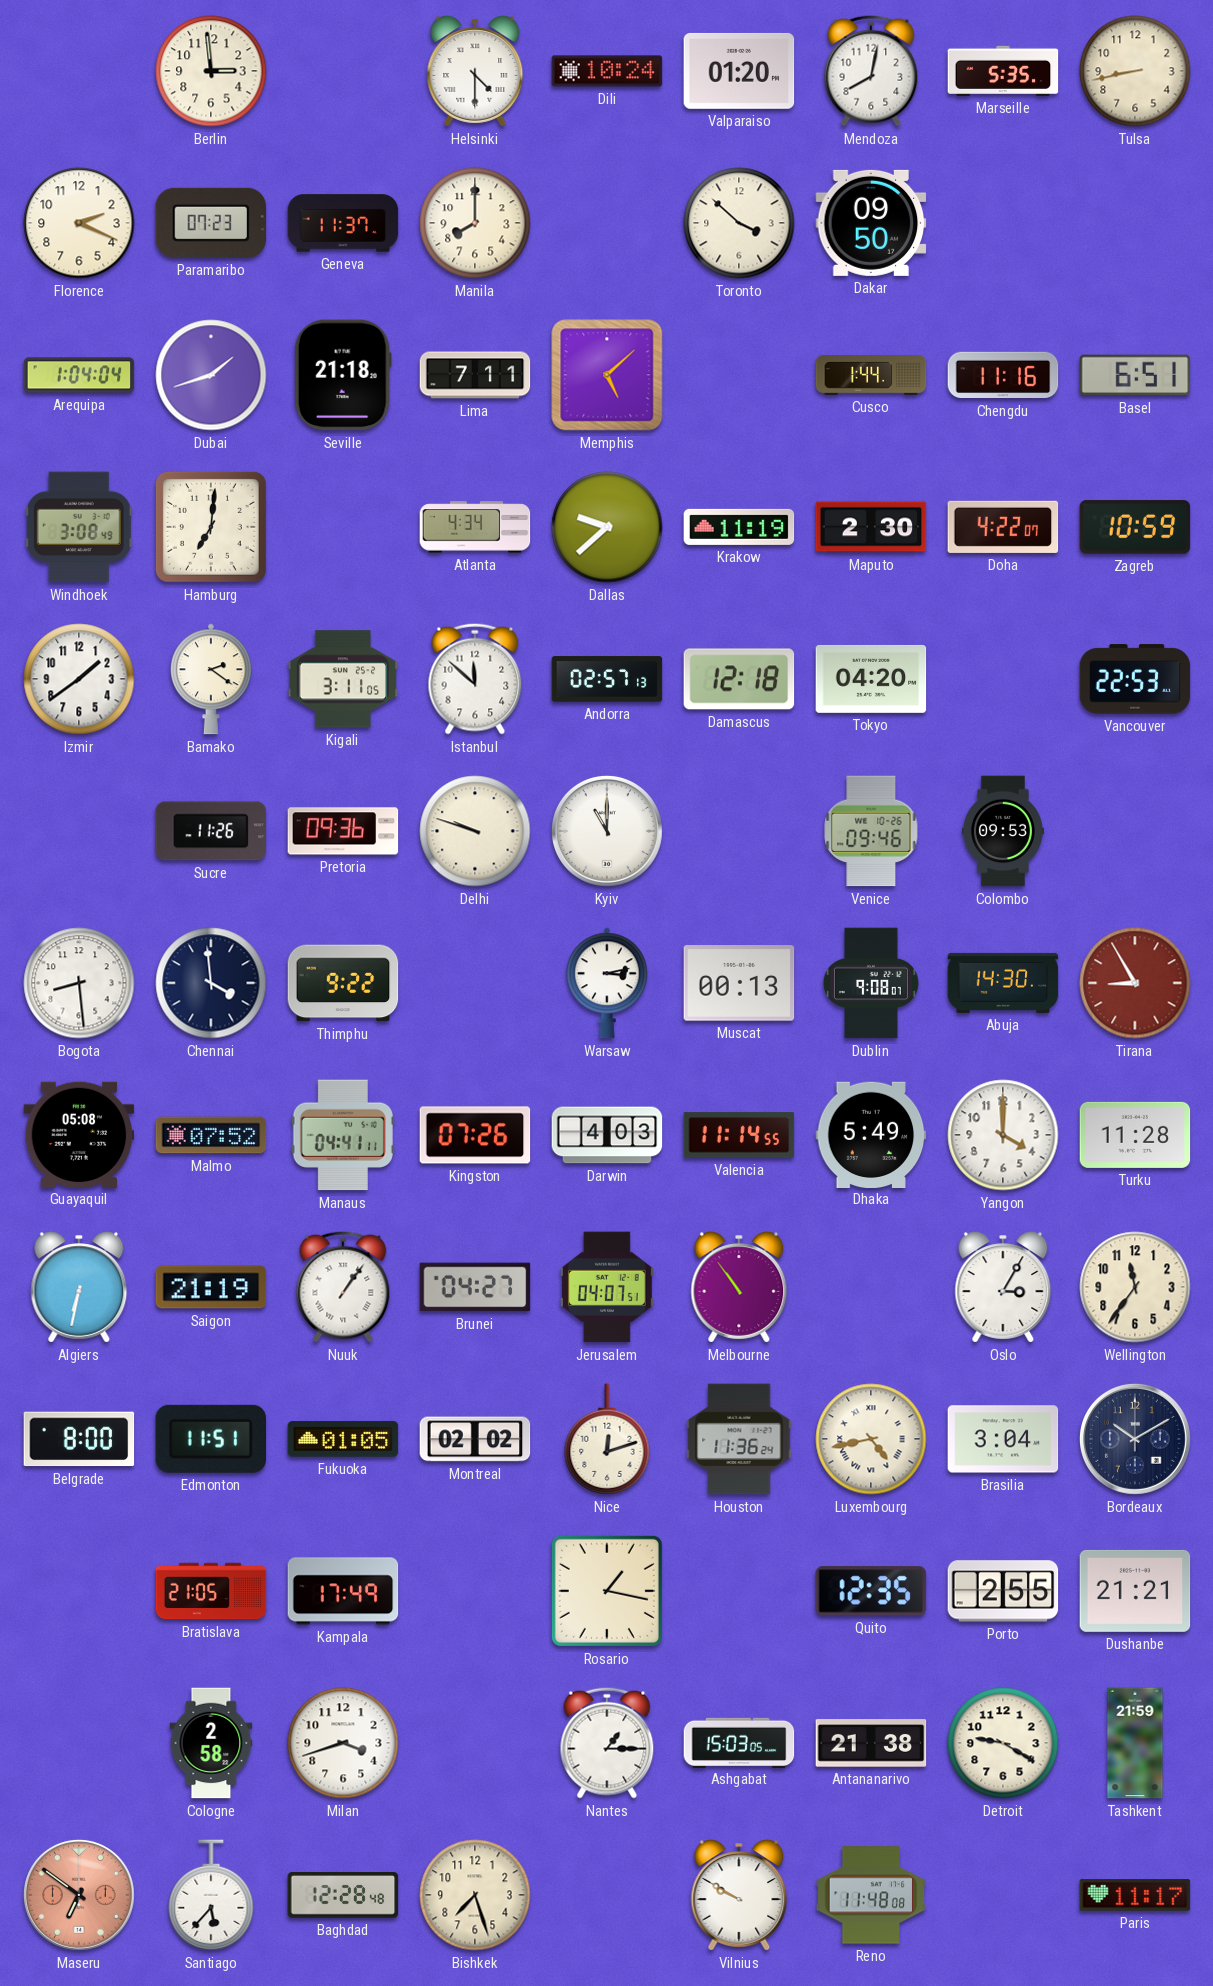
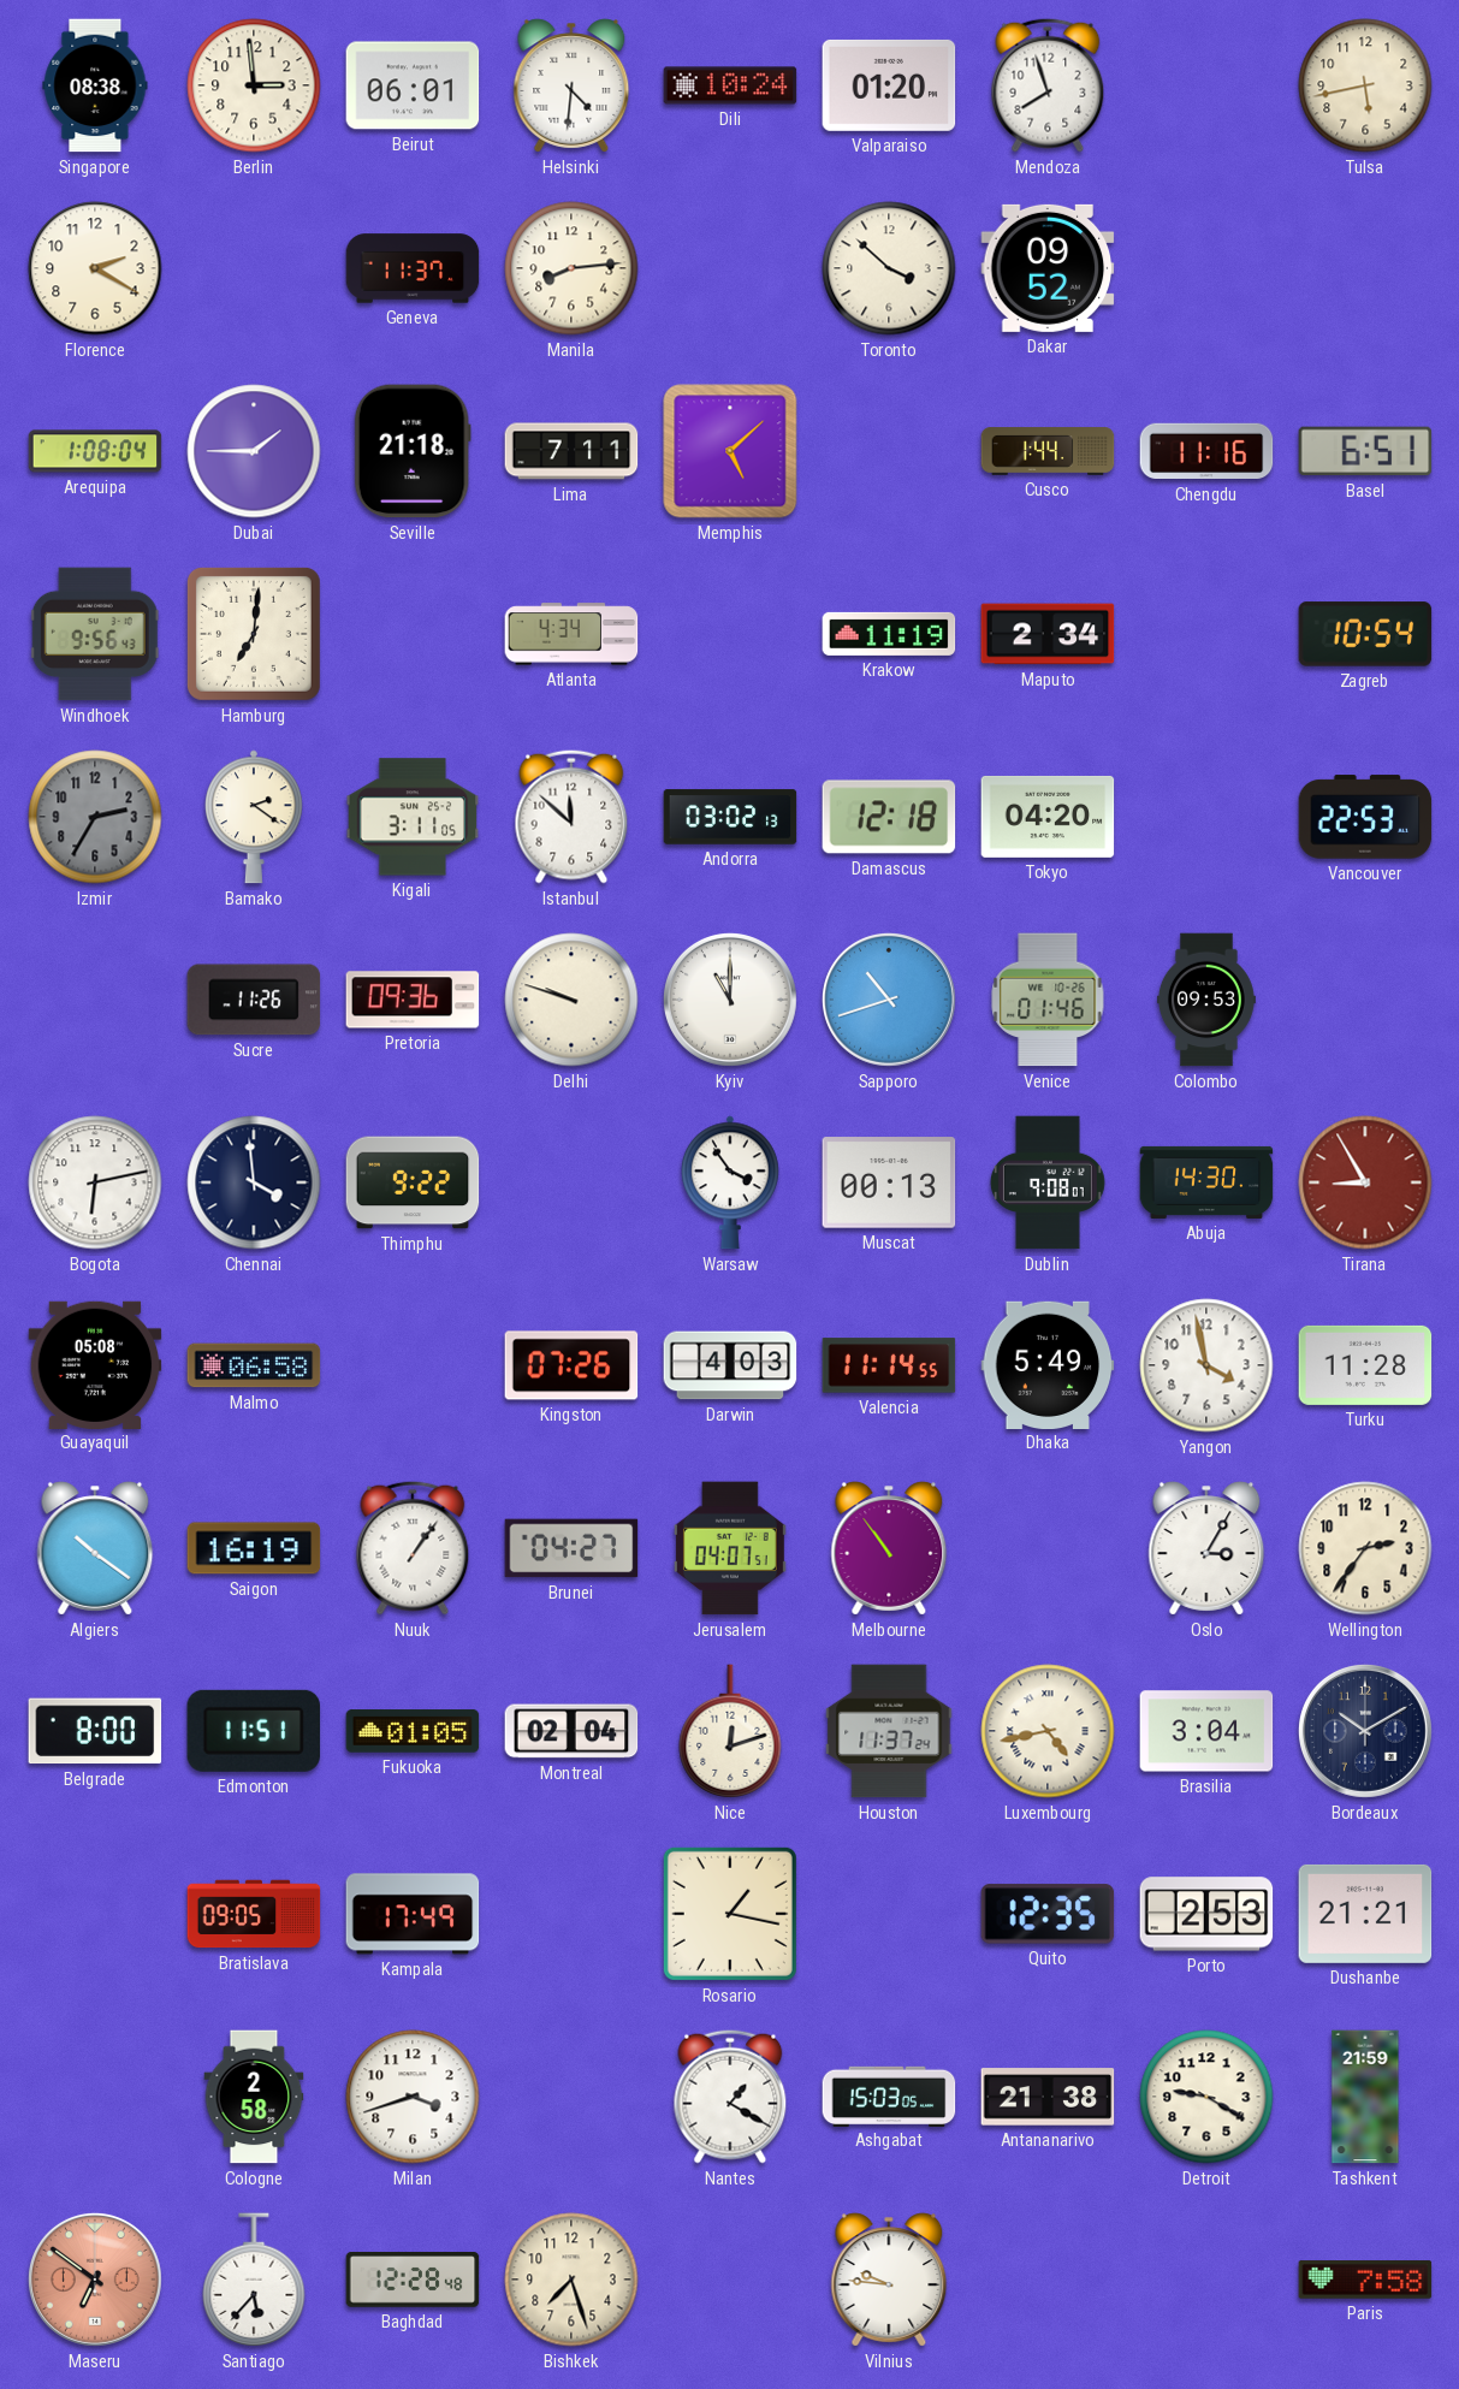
Singapore: none -> 08:38
Beirut: none -> 06:01
Helsinki: 4:30 -> 4:31
Mendoza: 8:02 -> 7:57
Marseille: 5:35 -> none
Tulsa: 8:43 -> 5:43
Florence: 2:19 -> 2:20
Paramaribo: 07:23 -> none
Manila: 8:00 -> 8:14
Dakar: 09:50 -> 09:52
Arequipa: 1:04 -> 1:08
Dubai: 1:42 -> 1:45
Windhoek: 3:08 -> 9:56
Dallas: 9:38 -> none
Maputo: 2:30 -> 2:34
Doha: 4:22 -> none
Zagreb: 10:59 -> 10:54
Izmir: 1:39 -> 2:35
Izmir dial: white -> grey
Andorra: 02:57 -> 03:02
Sapporo: none -> 10:42
Venice: 09:46 -> 01:46
Bogota: 8:29 -> 6:13
Warsaw: 3:13 -> 3:54
Malmo: 07:52 -> 06:58
Manaus: 04:41 -> none
Yangon: 4:00 -> 3:58
Algiers: 6:32 -> 10:21
Saigon: 21:19 -> 16:19
Wellington: 11:36 -> 2:36
Montreal: 02:02 -> 02:04
Houston: 11:36 -> 11:37
Bratislava: 21:05 -> 09:05
Porto: 2:55 -> 2:53
Nantes: 1:15 -> 1:20
Vilnius: 9:50 -> 9:46
Reno: 11:48 -> none
Paris: 11:17 -> 7:58
